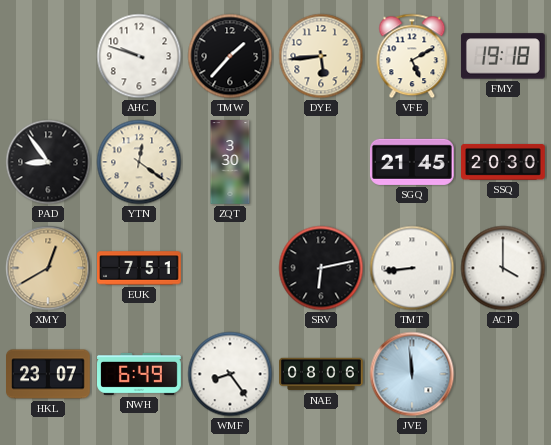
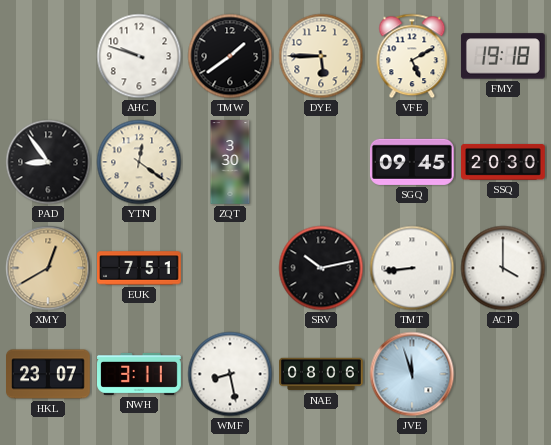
TMW: 1:37 -> 1:39
DYE: 5:44 -> 5:45
SGQ: 21:45 -> 09:45
SRV: 6:13 -> 10:13
NWH: 6:49 -> 3:11
WMF: 8:24 -> 8:28
JVE: 11:59 -> 11:57
